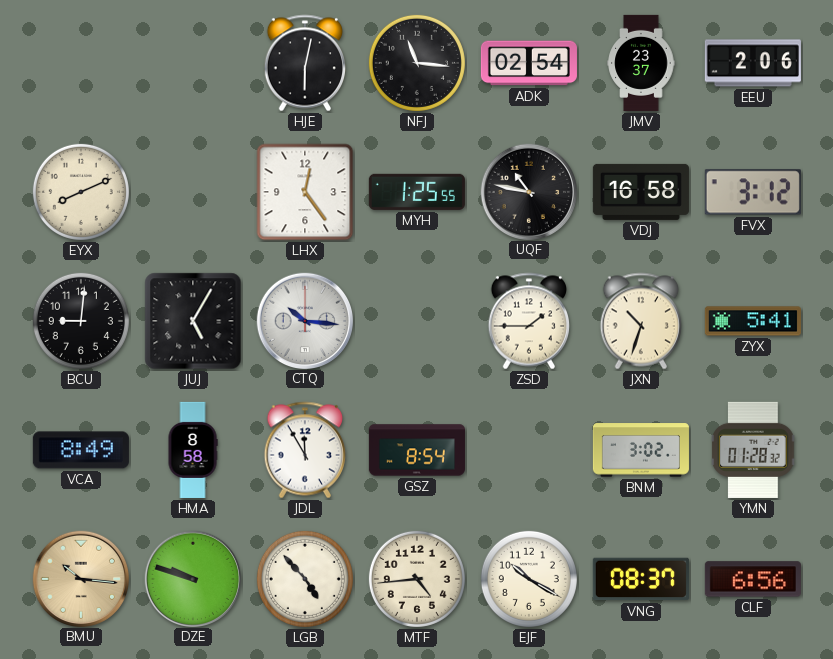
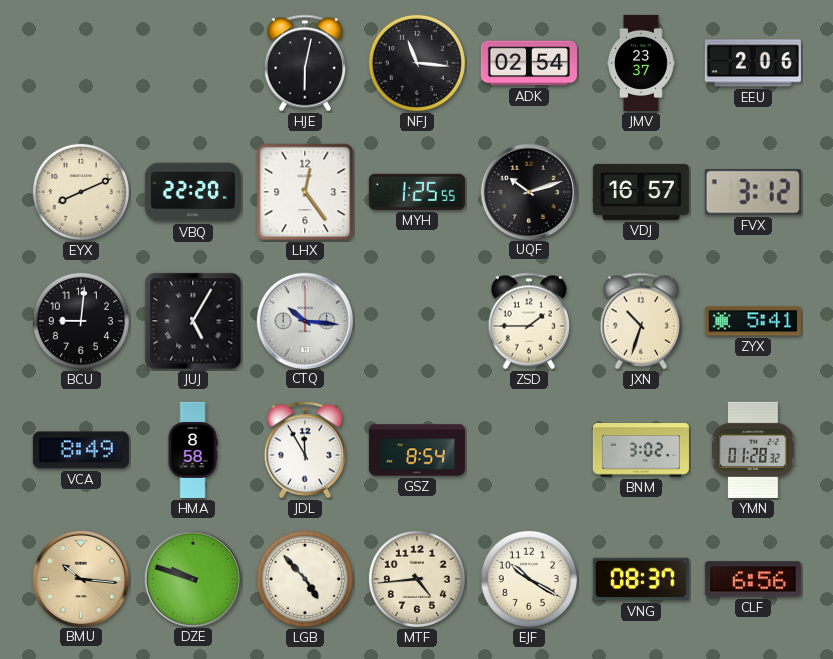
VBQ: none -> 22:20
UQF: 10:47 -> 10:12
VDJ: 16:58 -> 16:57
